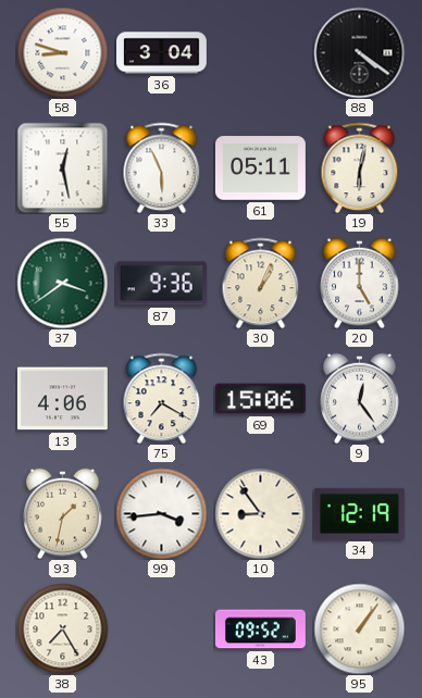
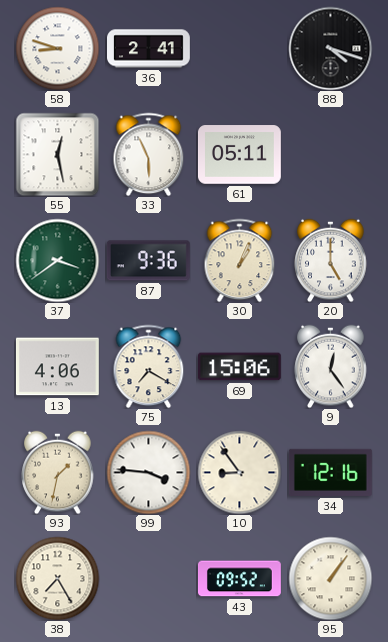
36: 3:04 -> 2:41
88: 4:21 -> 4:18
19: 6:02 -> none
99: 3:44 -> 3:46
34: 12:19 -> 12:16
